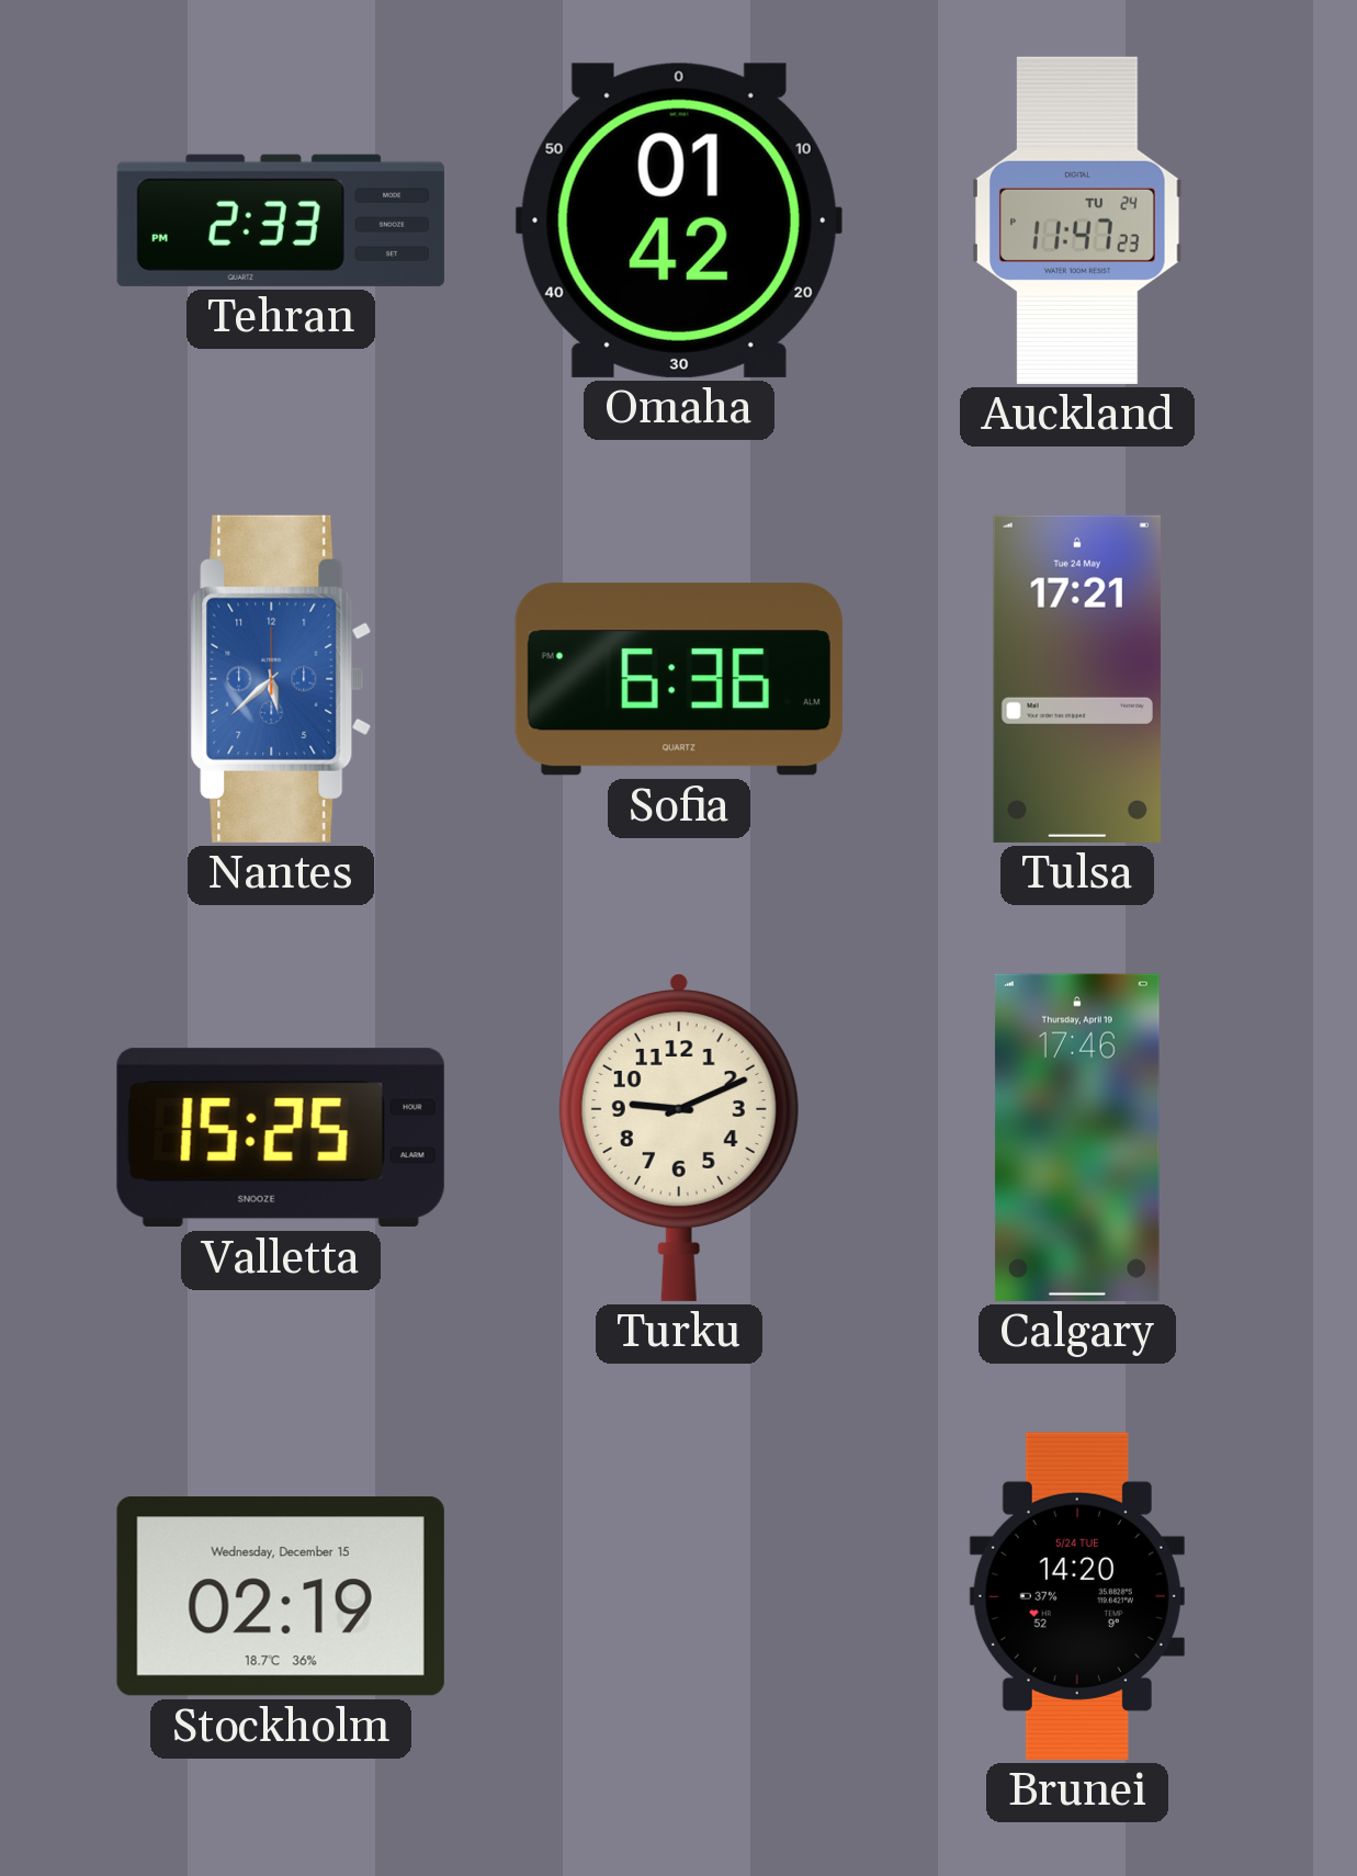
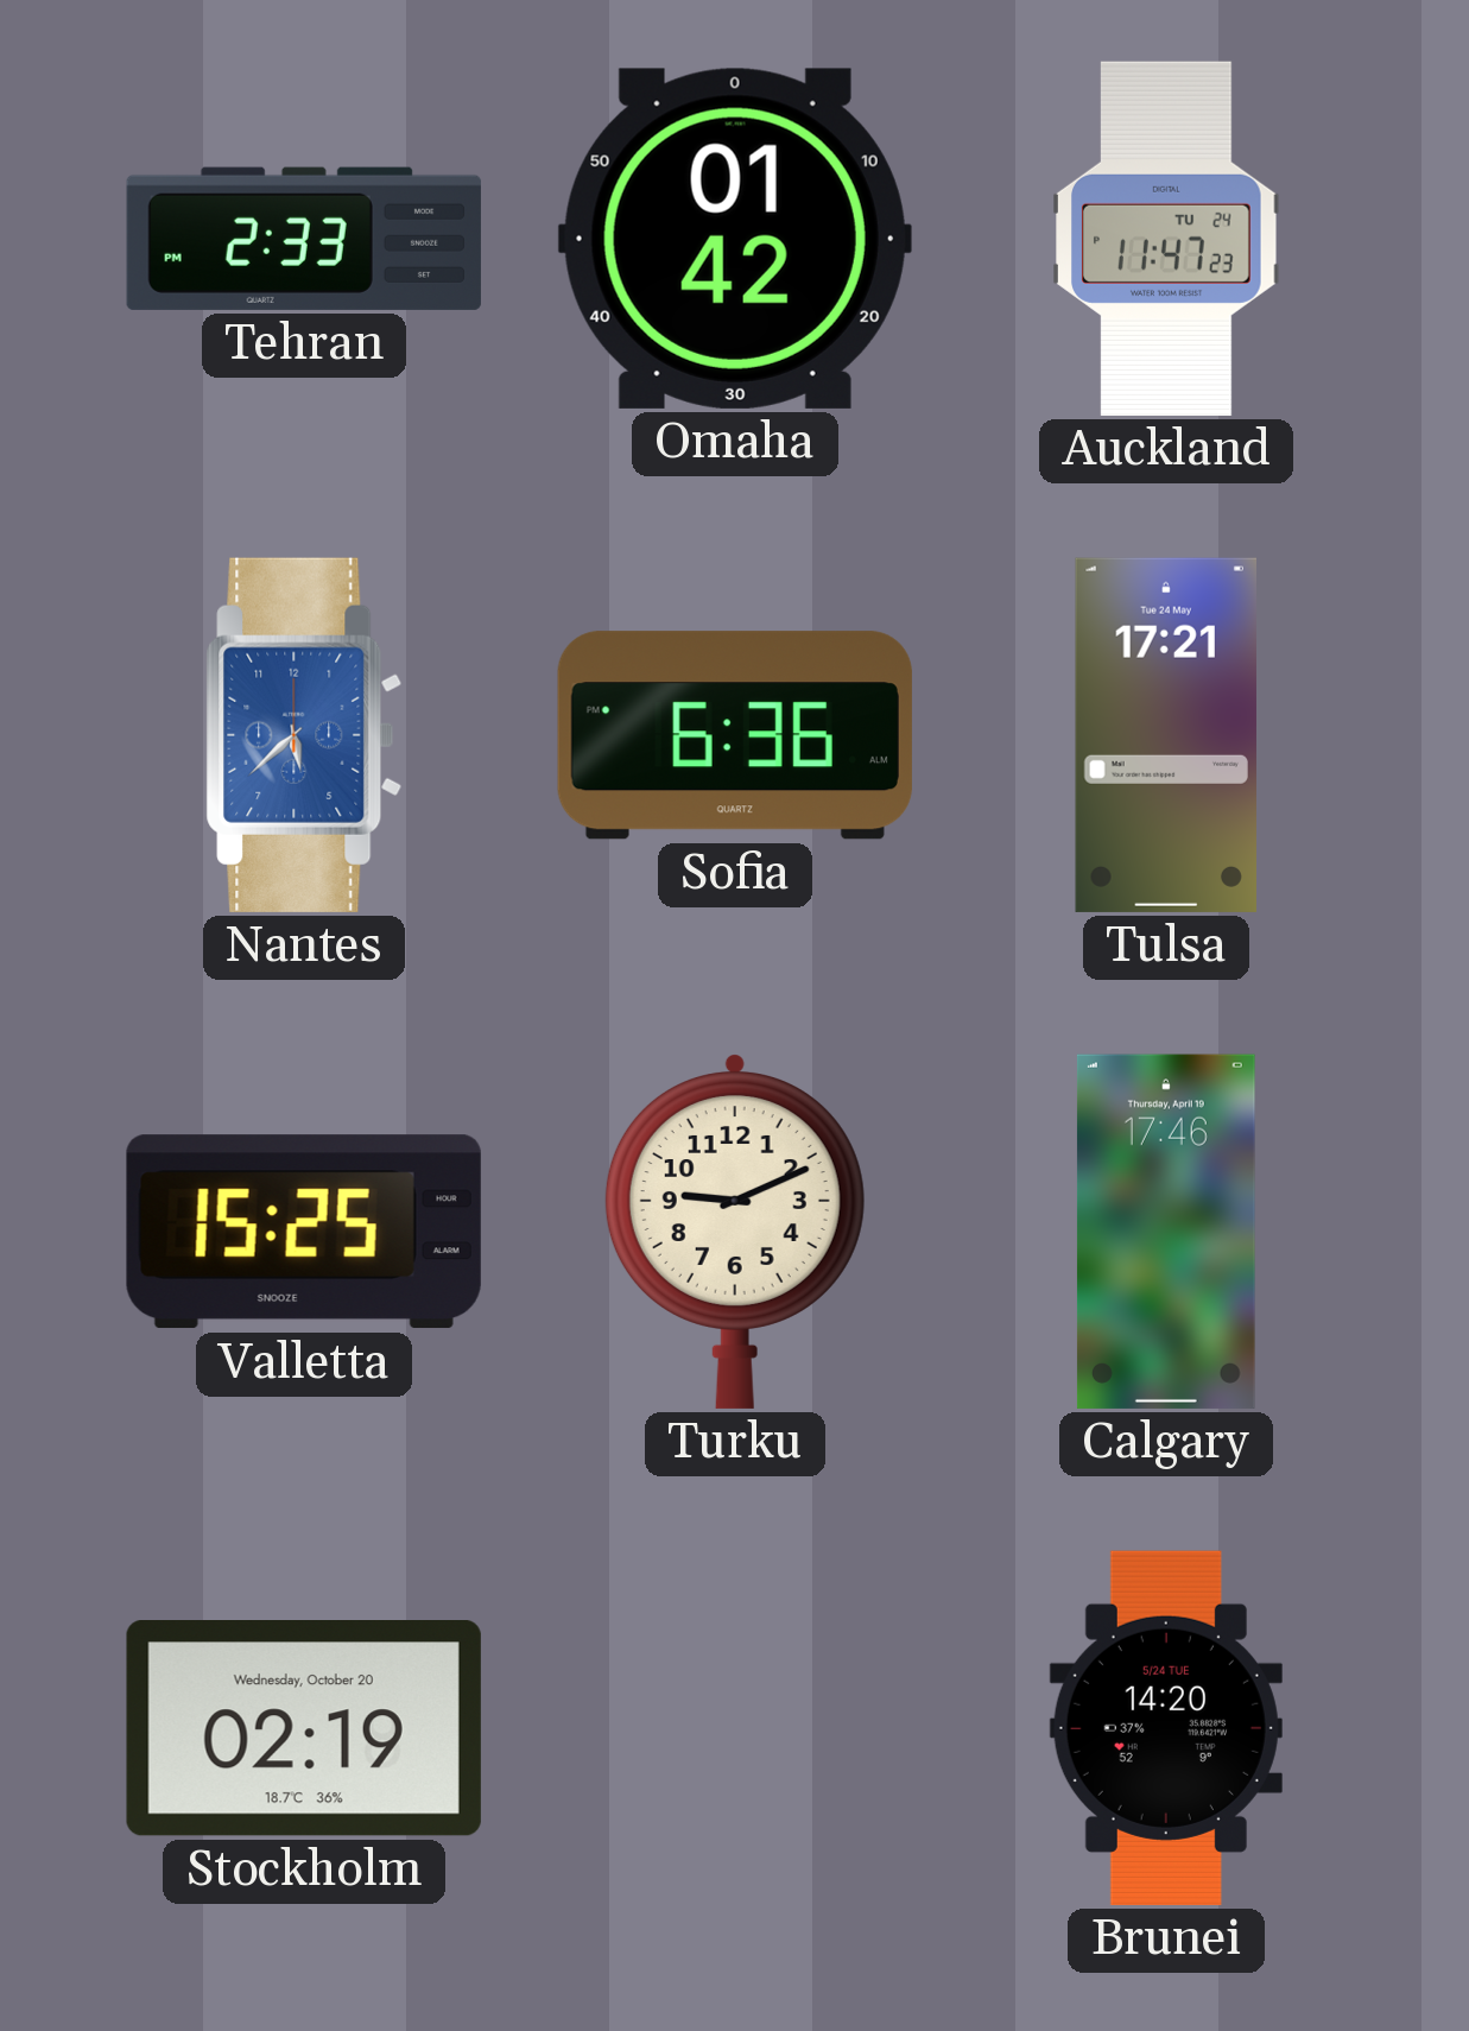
Stockholm date: Wednesday, December 15 -> Wednesday, October 20
